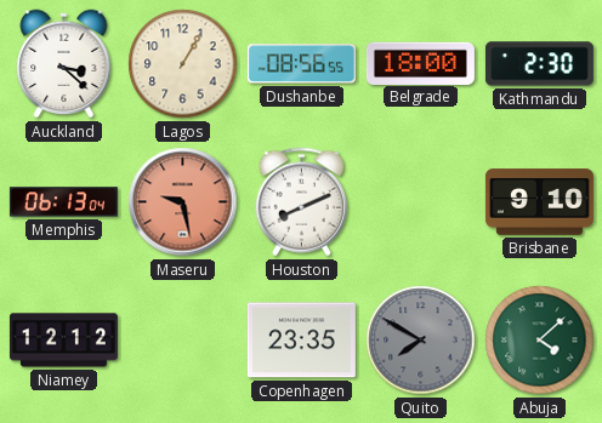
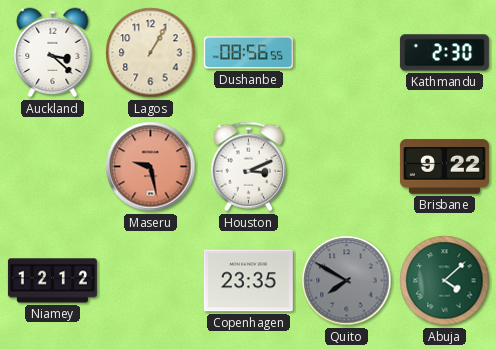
Belgrade: 18:00 -> none
Memphis: 06:13 -> none
Houston: 8:11 -> 3:11
Brisbane: 9:10 -> 9:22
